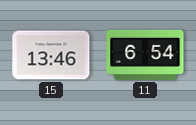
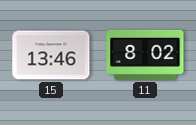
11: 6:54 -> 8:02
